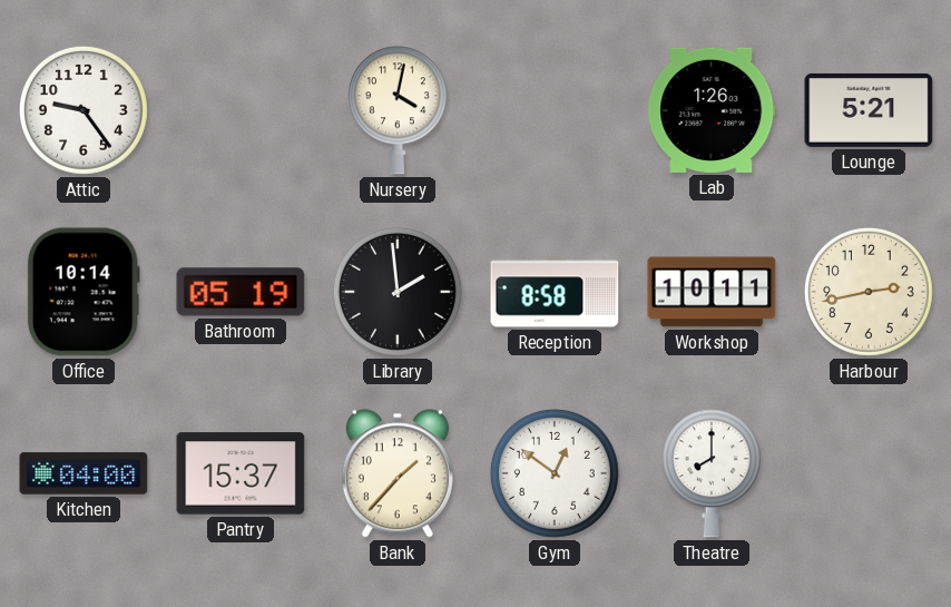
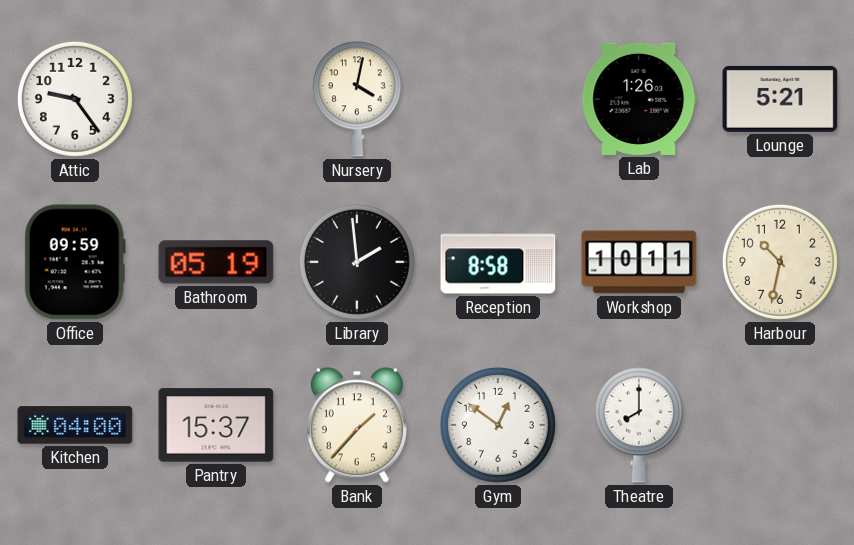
Office: 10:14 -> 09:59
Harbour: 2:43 -> 10:32
